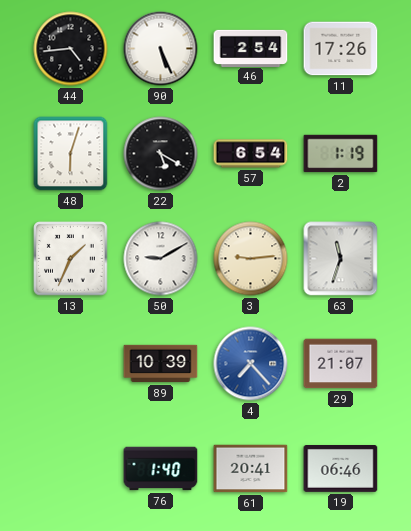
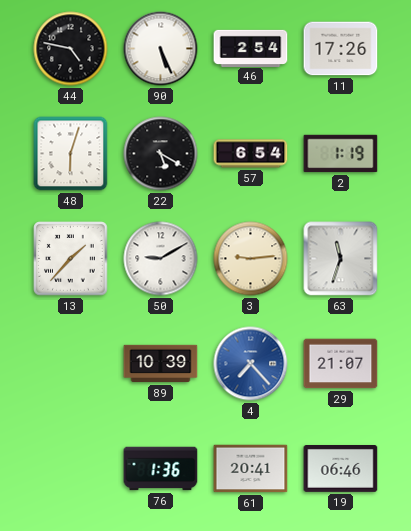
44: 4:44 -> 4:47
13: 1:34 -> 1:37
76: 1:40 -> 1:36
